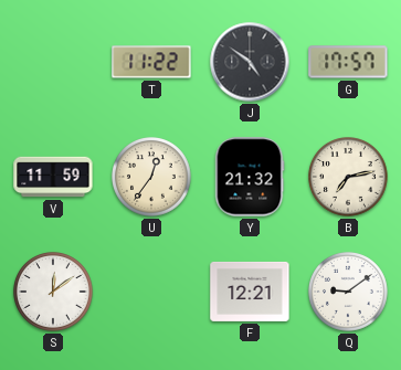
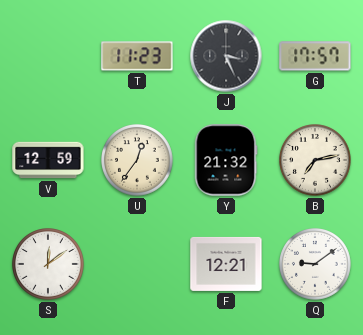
T: 11:22 -> 11:23
J: 4:51 -> 3:26
V: 11:59 -> 12:59
